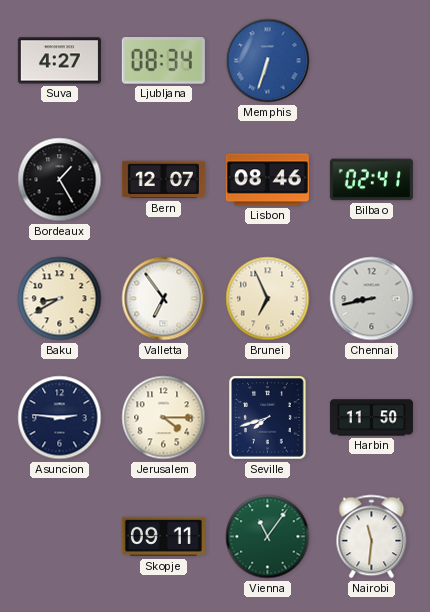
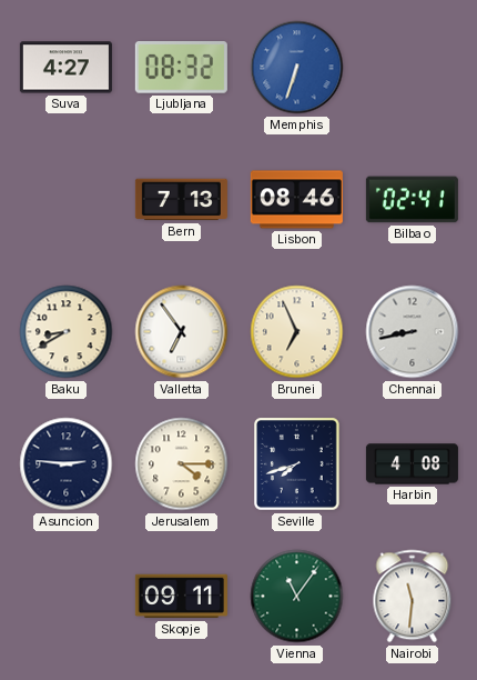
Ljubljana: 08:34 -> 08:32
Bordeaux: 1:25 -> none
Bern: 12:07 -> 7:13
Harbin: 11:50 -> 4:08
